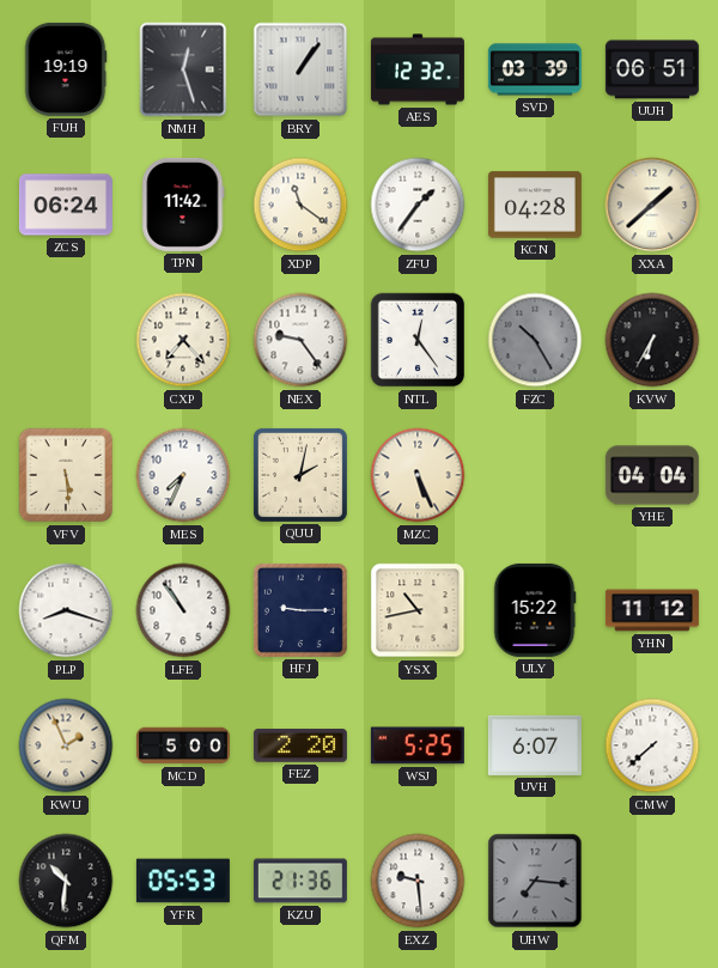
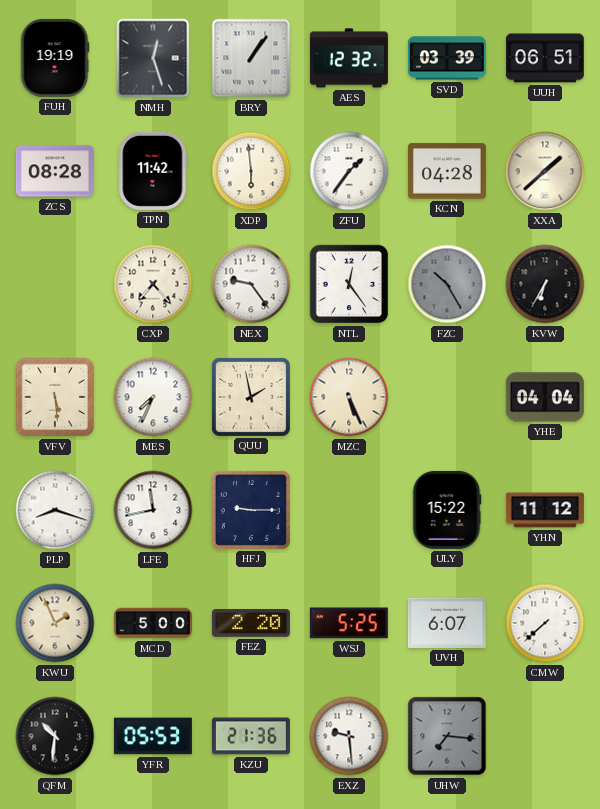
ZCS: 06:24 -> 08:28
XDP: 11:21 -> 5:59
QUU: 2:02 -> 1:58
LFE: 10:54 -> 11:43
YSX: 10:43 -> none
